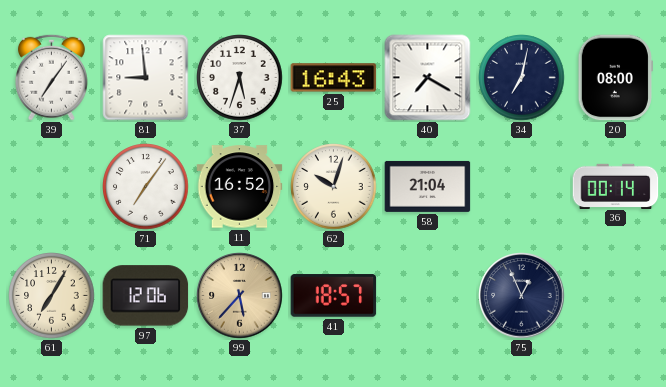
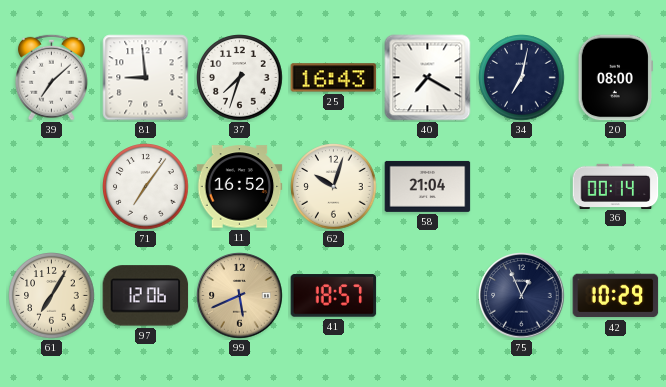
39: 7:06 -> 7:08
37: 5:33 -> 7:33
99: 5:37 -> 5:41
42: none -> 10:29
